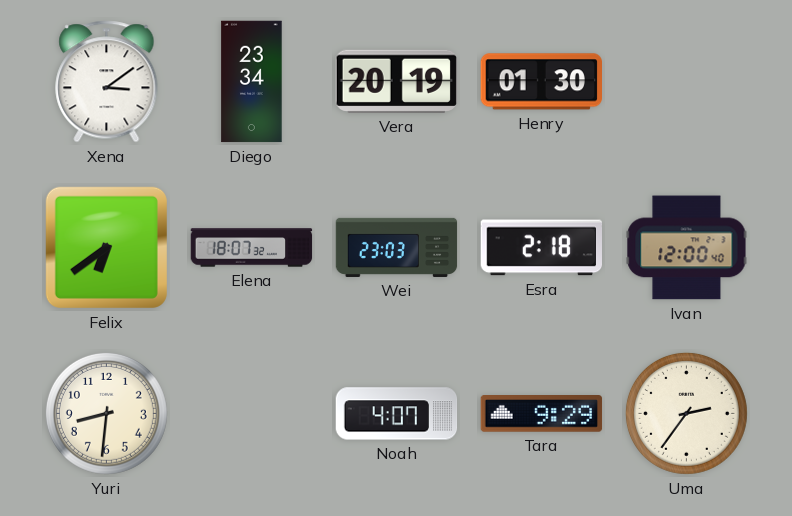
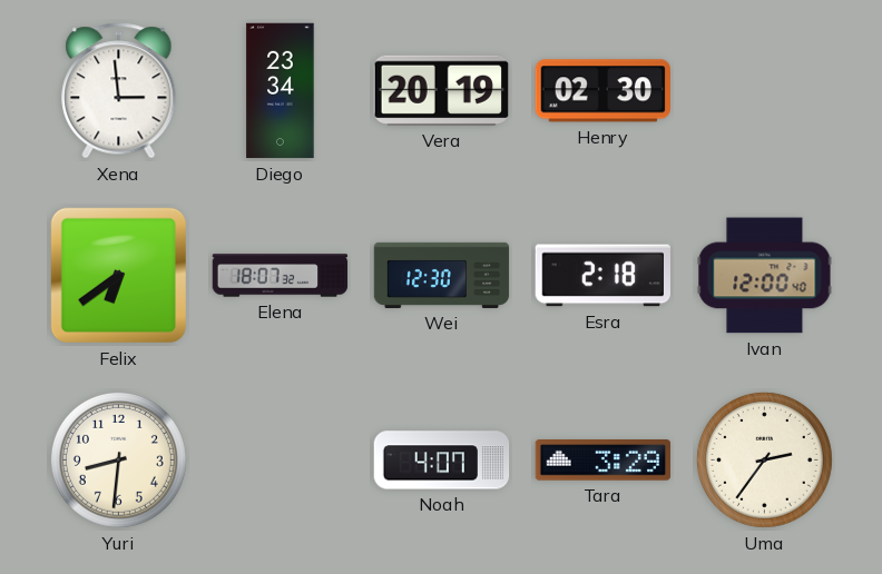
Xena: 3:09 -> 2:59
Henry: 01:30 -> 02:30
Wei: 23:03 -> 12:30
Tara: 9:29 -> 3:29
